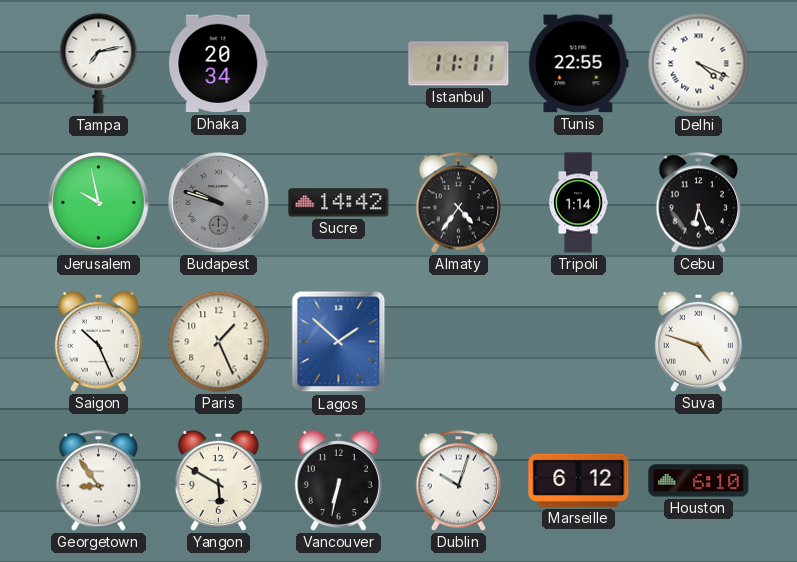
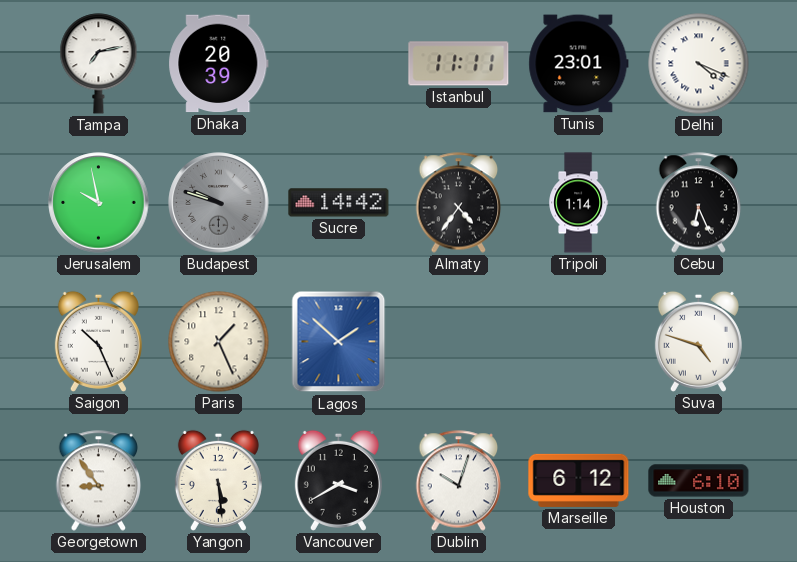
Dhaka: 20:34 -> 20:39
Tunis: 22:55 -> 23:01
Yangon: 5:50 -> 5:29
Vancouver: 6:32 -> 3:40
